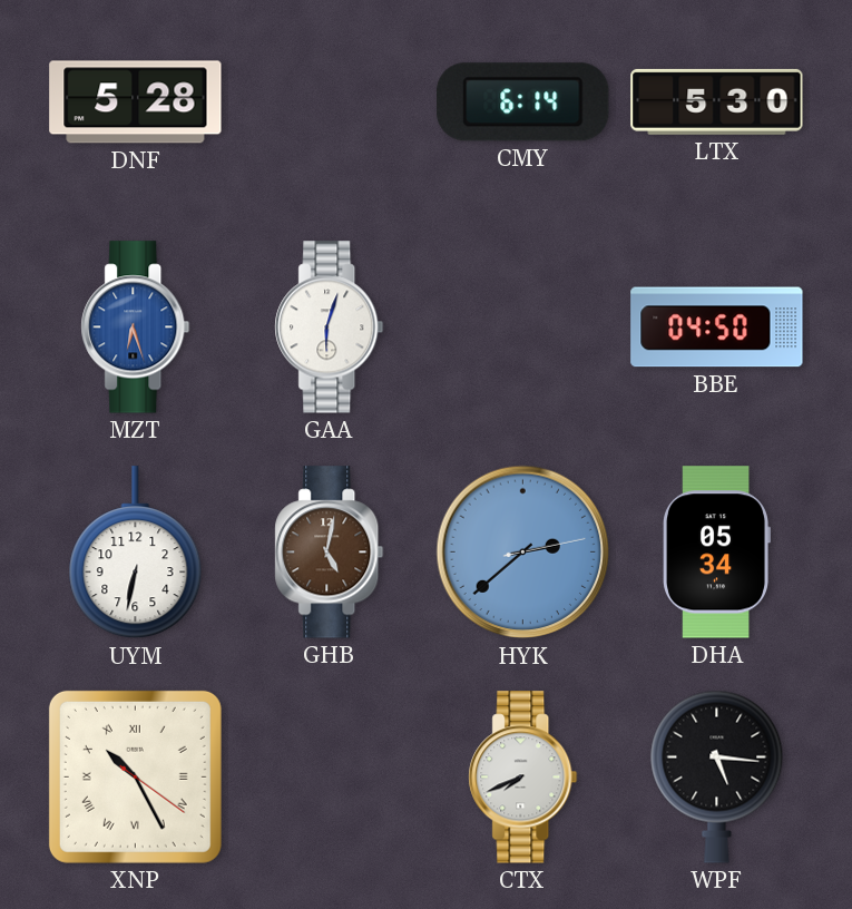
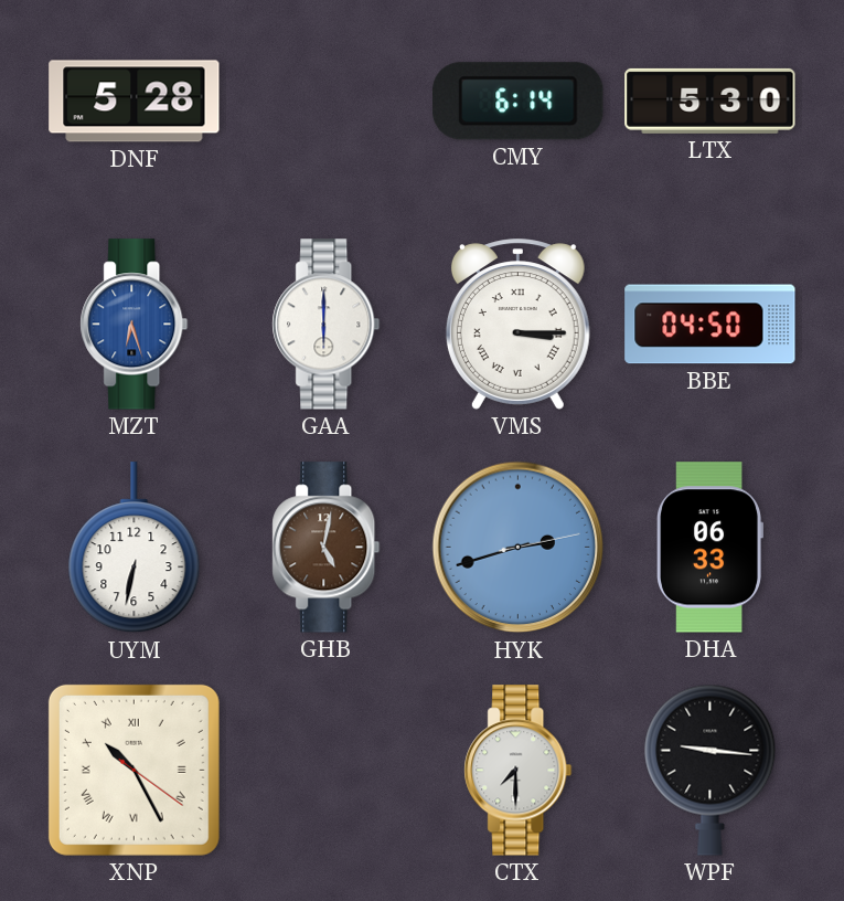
GAA: 6:03 -> 6:00
VMS: none -> 3:15
HYK: 2:38 -> 2:42
DHA: 05:34 -> 06:33
CTX: 7:41 -> 7:30
WPF: 5:16 -> 9:16
